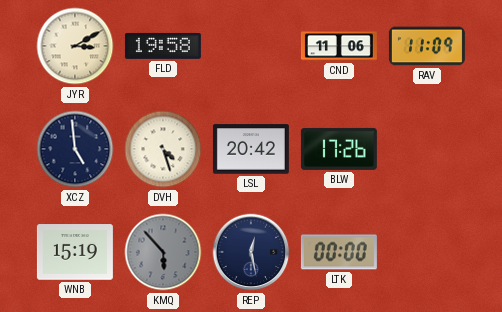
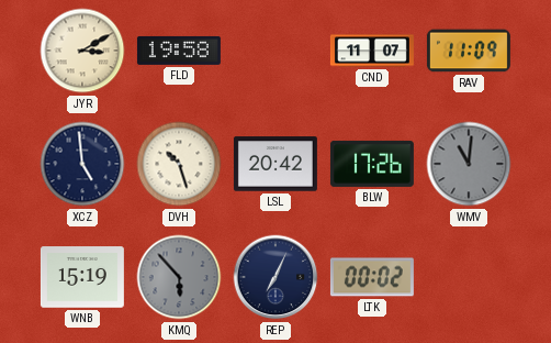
CND: 11:06 -> 11:07
DVH: 4:27 -> 10:27
WMV: none -> 11:01
REP: 12:28 -> 7:04
LTK: 00:00 -> 00:02
